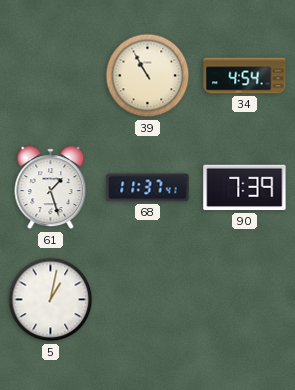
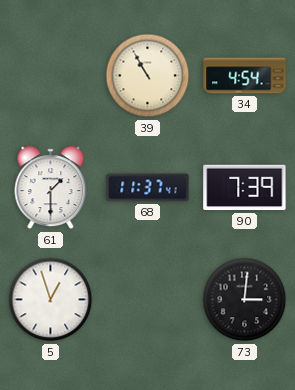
61: 1:27 -> 1:30
5: 1:02 -> 12:57
73: none -> 3:01
